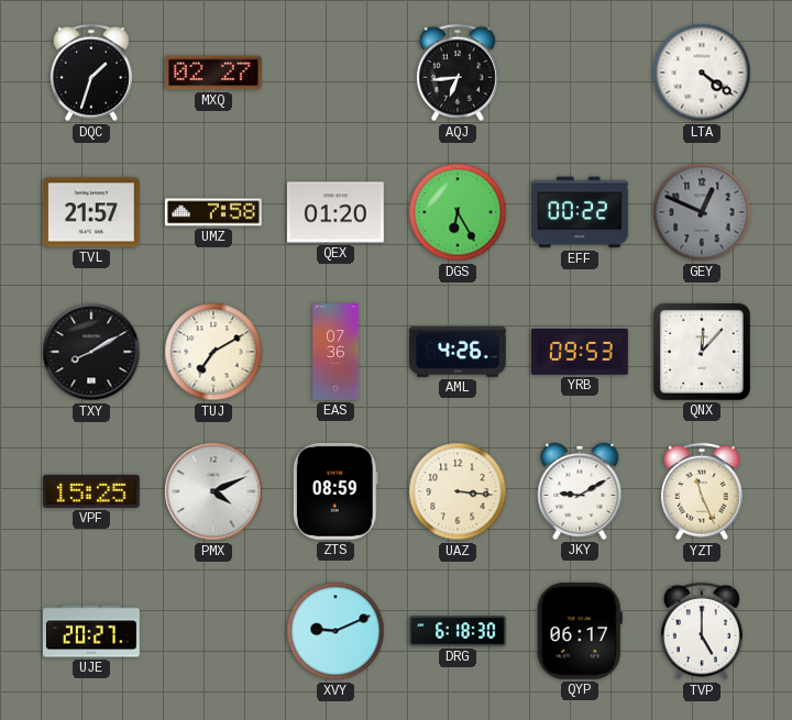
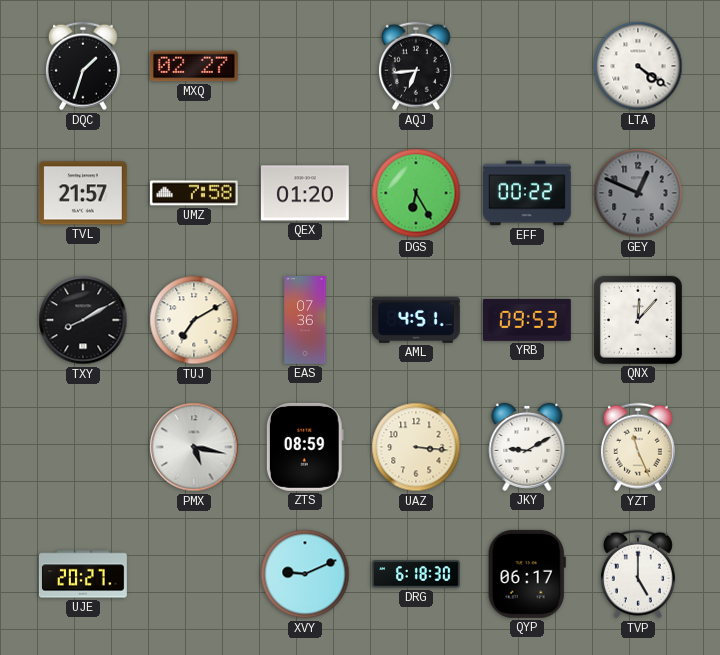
AML: 4:26 -> 4:51
VPF: 15:25 -> none
PMX: 4:11 -> 5:17
